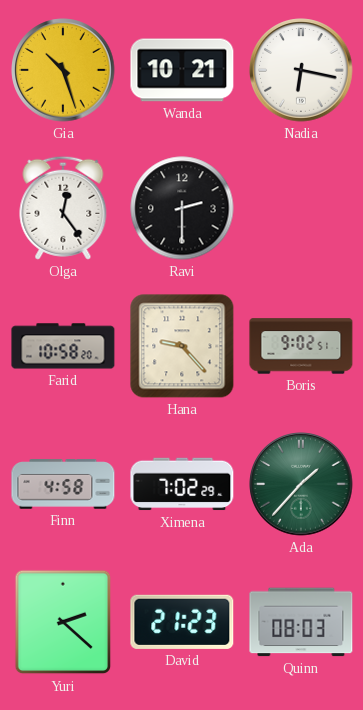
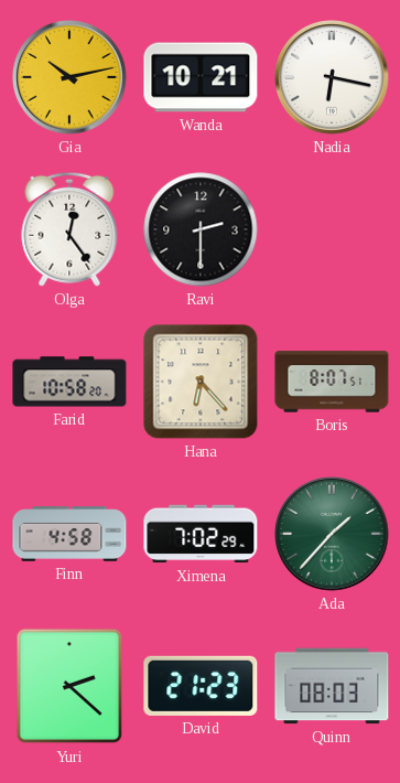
Gia: 10:27 -> 10:13
Hana: 9:23 -> 6:23
Boris: 9:02 -> 8:07
